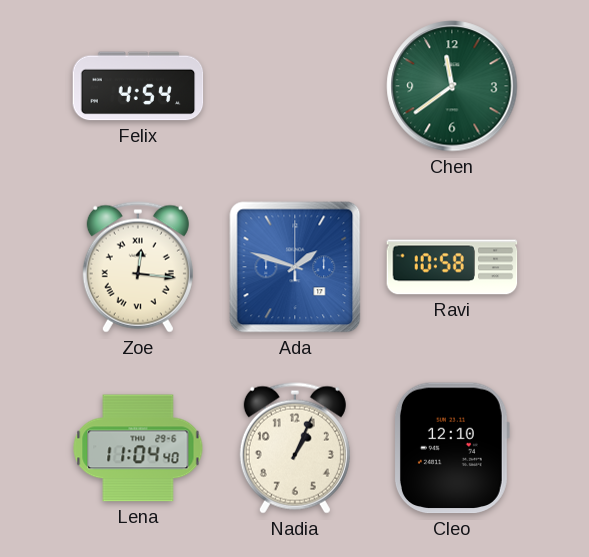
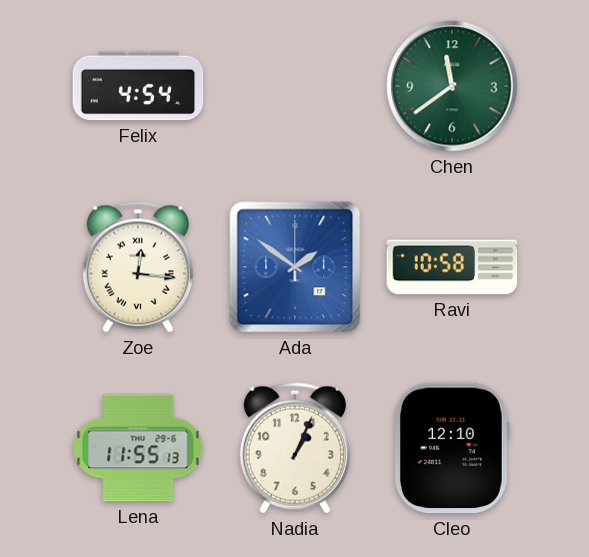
Ada: 1:48 -> 1:51
Lena: 11:04 -> 11:55
